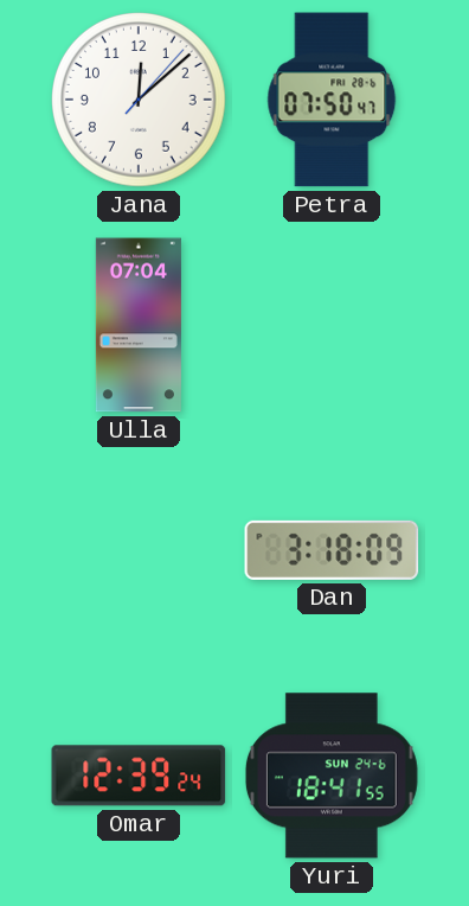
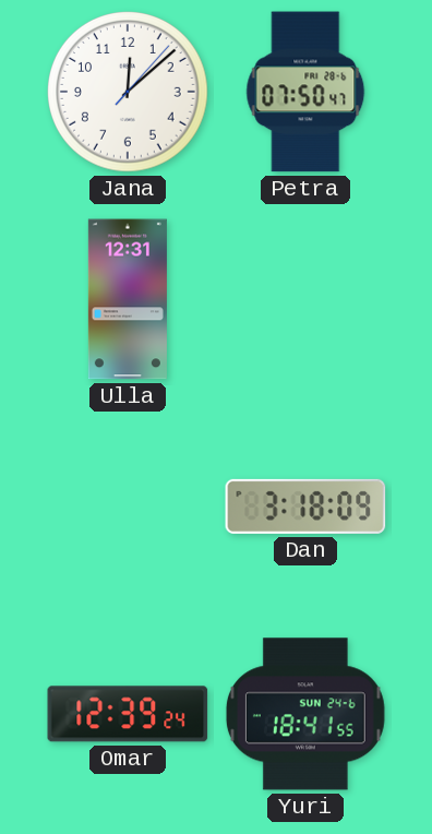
Ulla: 07:04 -> 12:31
